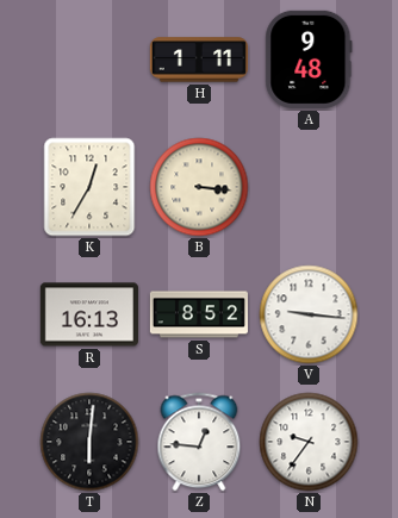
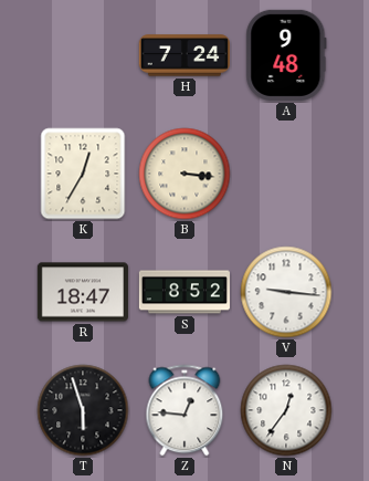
H: 1:11 -> 7:24
R: 16:13 -> 18:47
T: 6:01 -> 5:57
N: 9:36 -> 12:36
